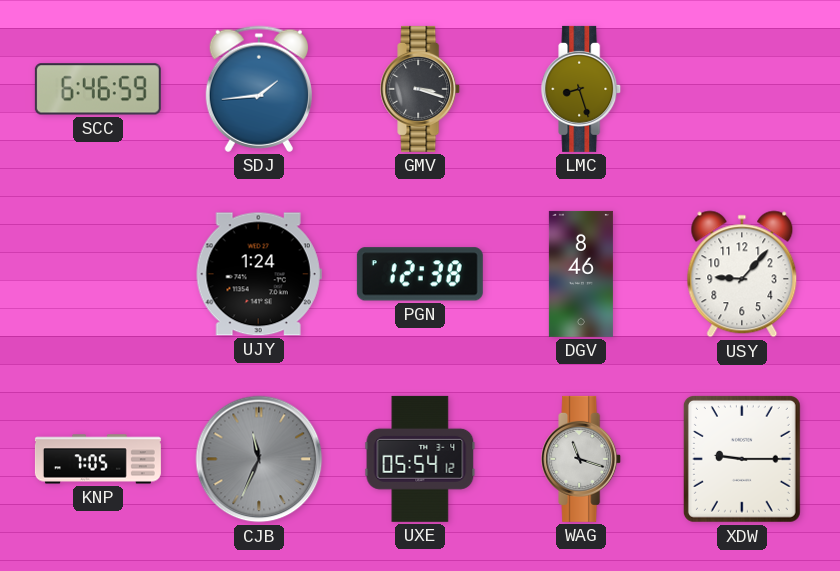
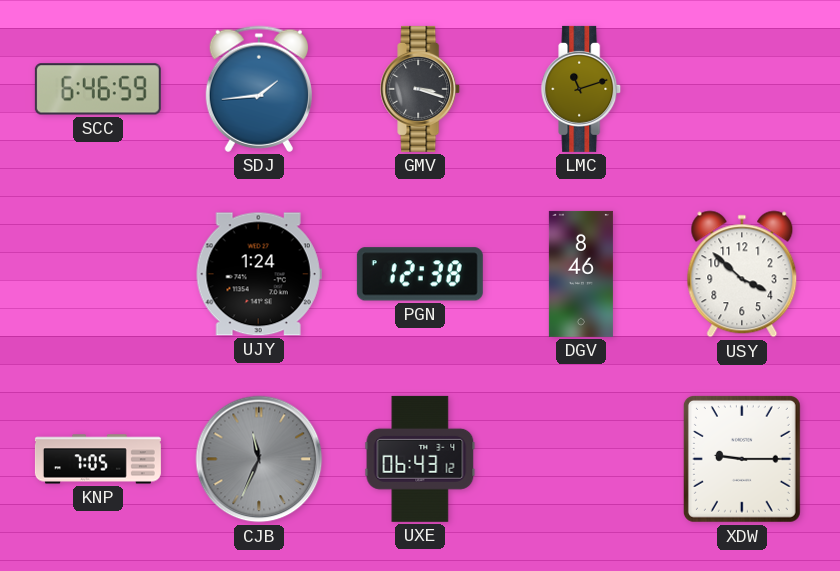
LMC: 8:27 -> 11:12
USY: 9:07 -> 3:52
UXE: 05:54 -> 06:43
WAG: 11:18 -> none
